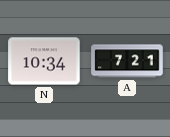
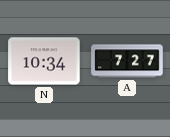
A: 7:21 -> 7:27
